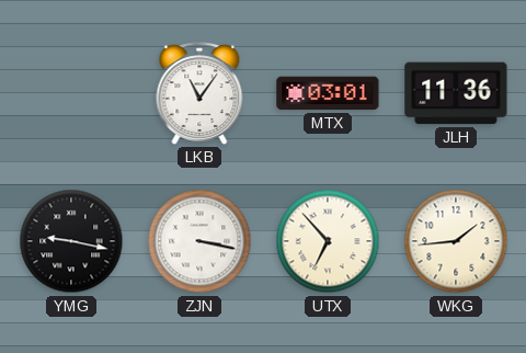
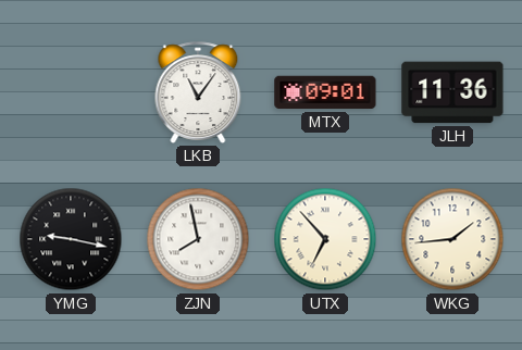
MTX: 03:01 -> 09:01
ZJN: 3:17 -> 7:58
